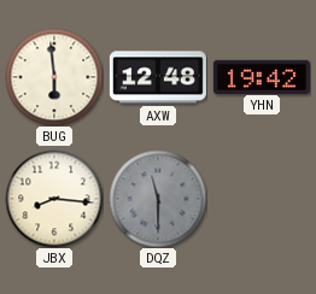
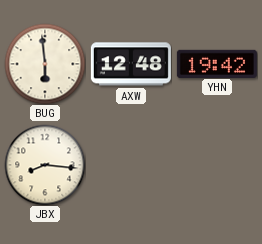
DQZ: 11:30 -> none
